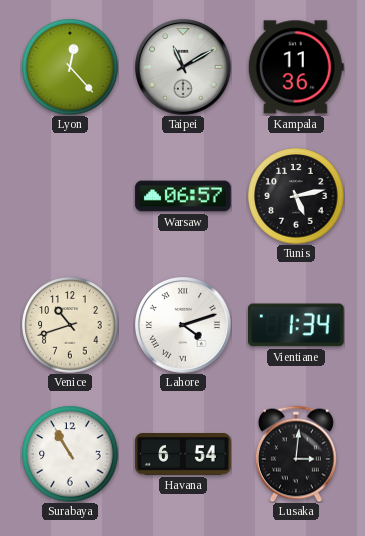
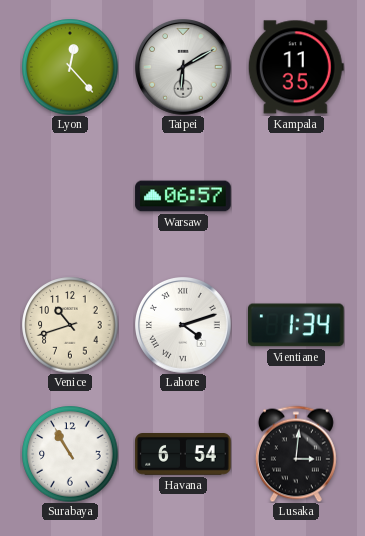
Taipei: 11:10 -> 6:10
Kampala: 11:36 -> 11:35
Tunis: 5:13 -> none
